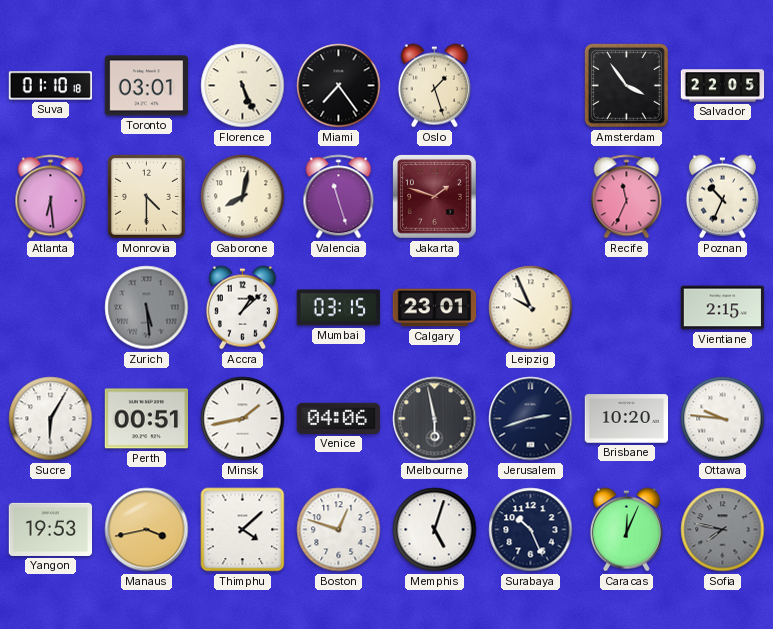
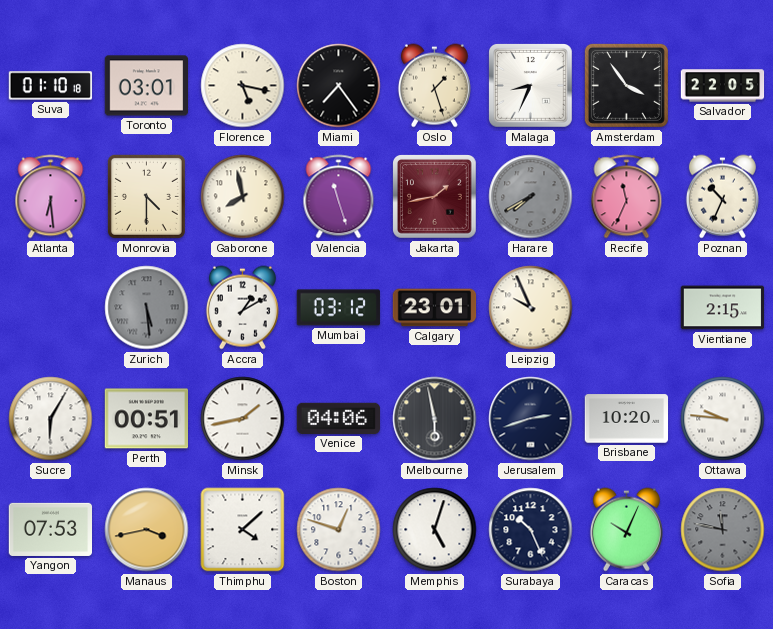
Florence: 5:26 -> 5:17
Malaga: none -> 8:34
Gaborone: 8:02 -> 7:58
Jakarta: 1:48 -> 1:43
Harare: none -> 7:40
Accra: 1:08 -> 1:10
Mumbai: 03:15 -> 03:12
Yangon: 19:53 -> 07:53
Caracas: 12:04 -> 10:04
Sofia: 7:47 -> 11:47
